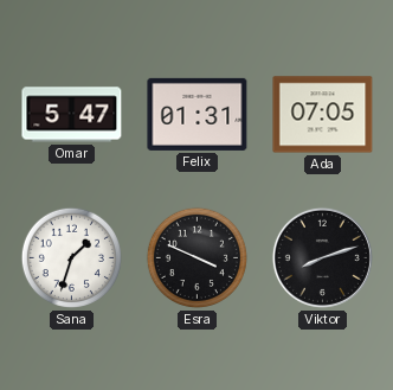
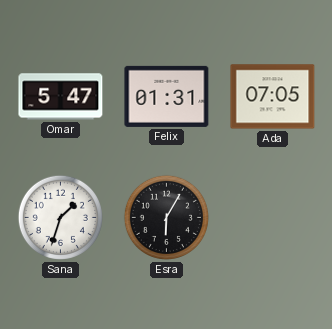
Esra: 3:49 -> 6:05
Viktor: 8:12 -> none
